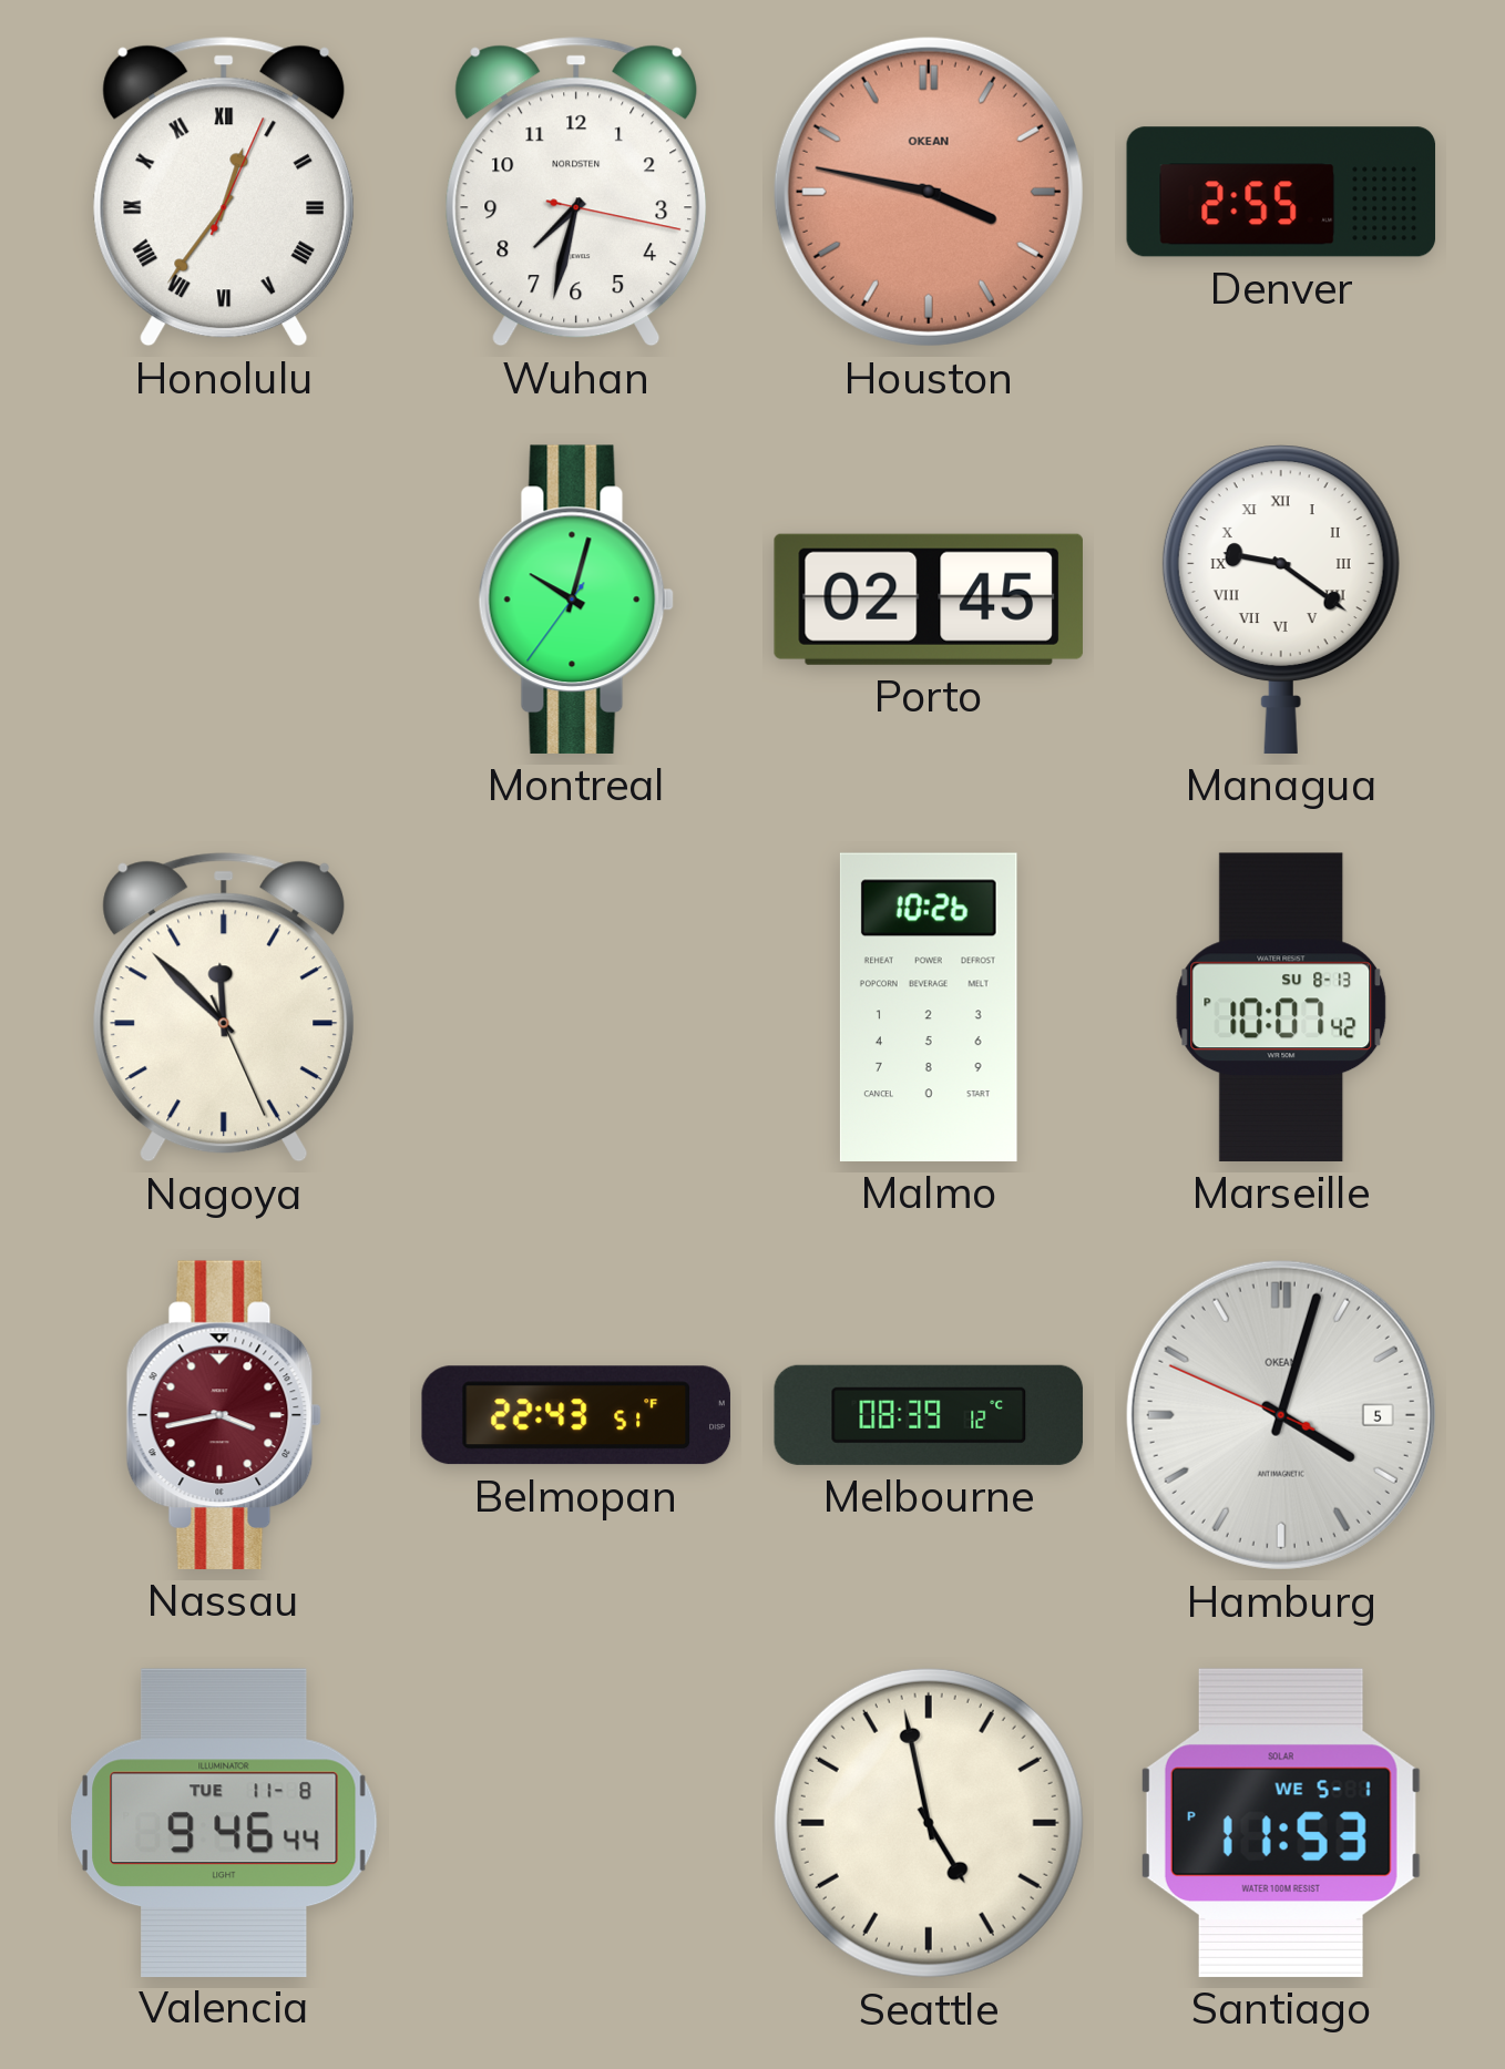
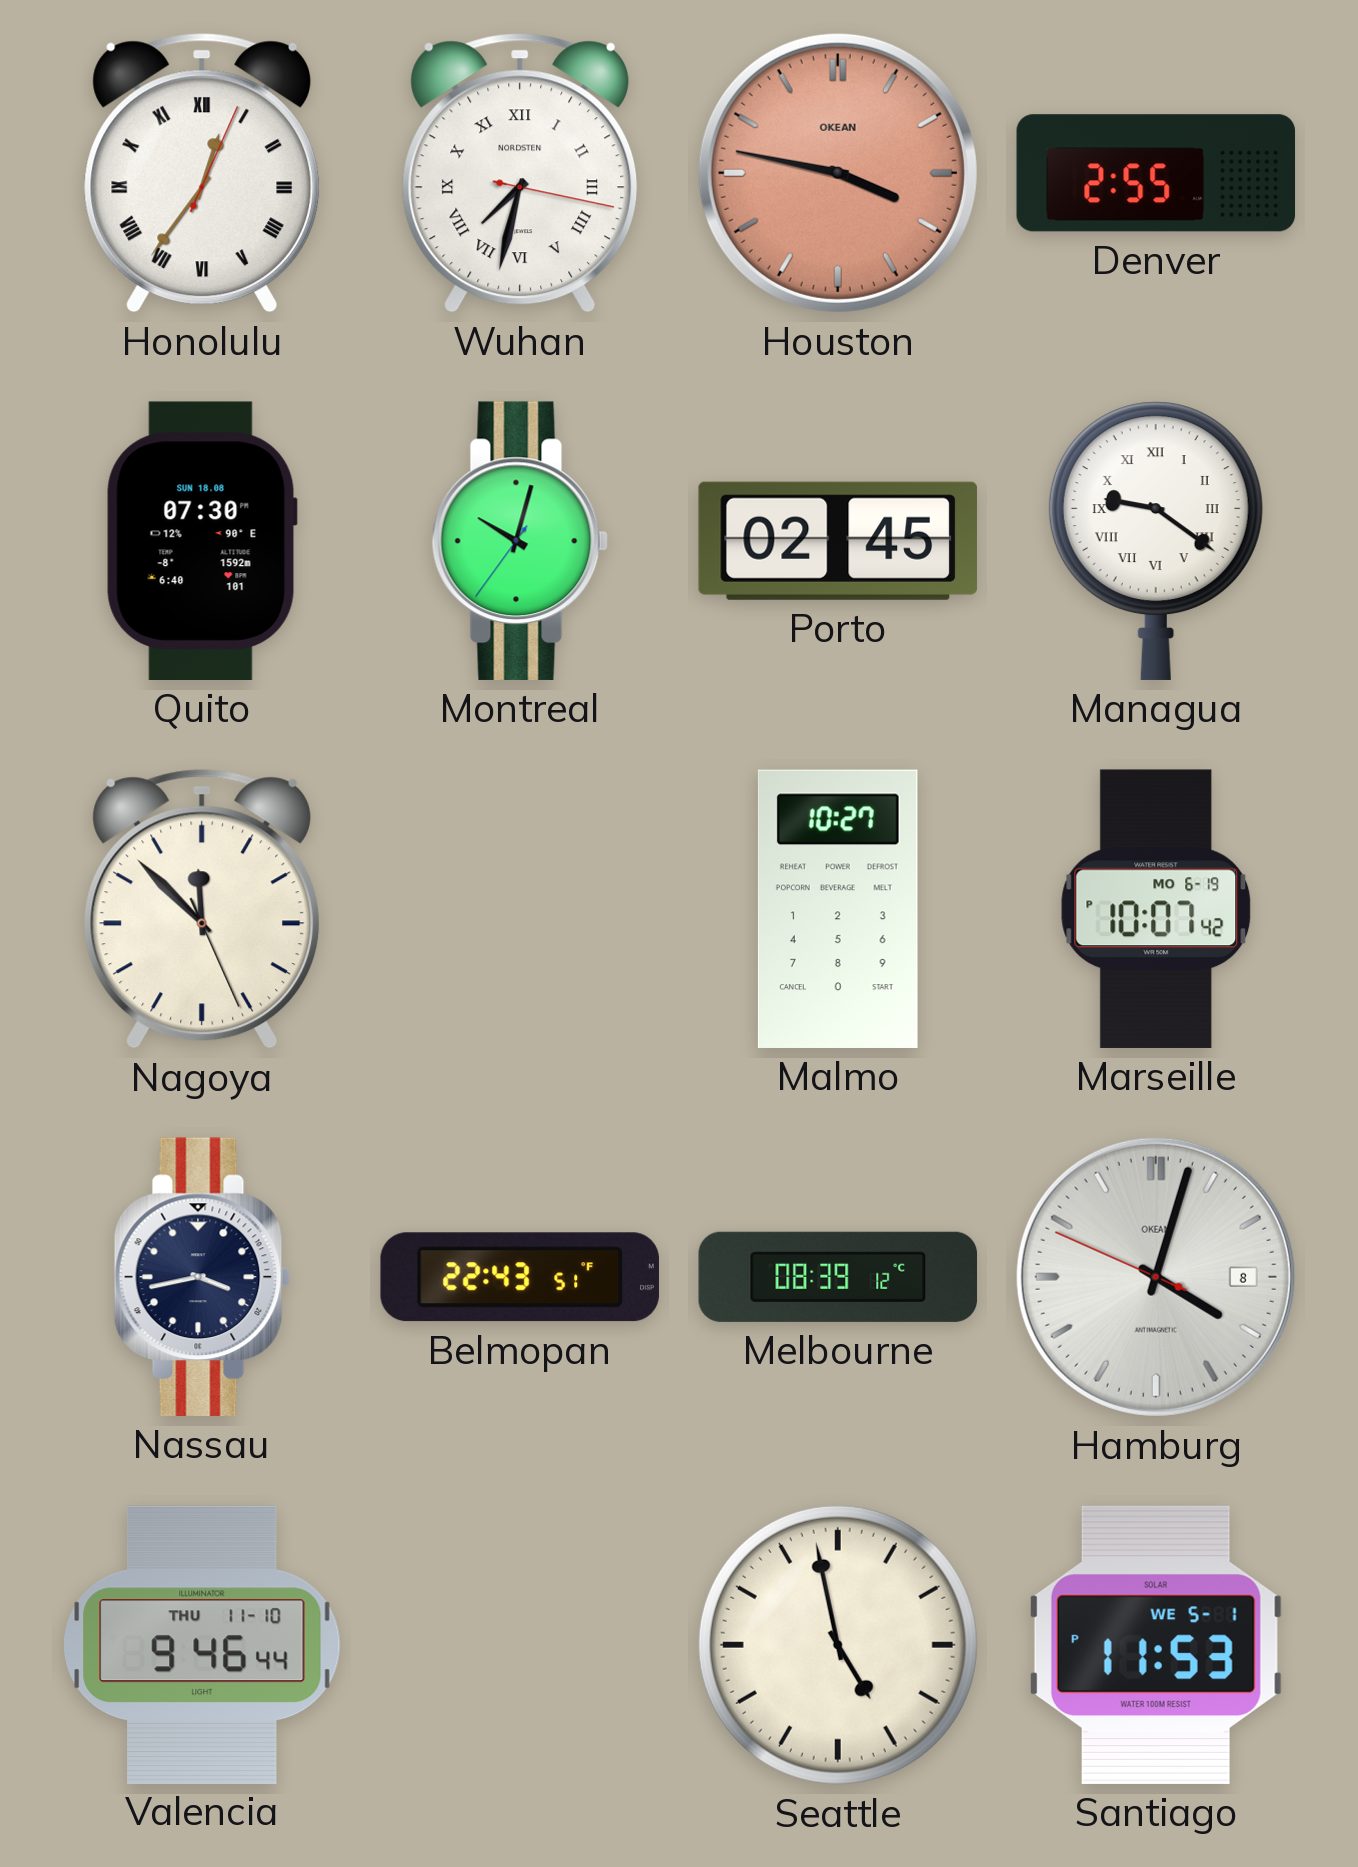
Wuhan numerals: Arabic -> Roman
Quito: none -> 07:30
Malmo: 10:26 -> 10:27
Marseille date: SU 8-13 -> MO 6-19
Nassau dial: burgundy -> navy
Hamburg date: 5 -> 8
Valencia date: TUE 11-8 -> THU 11-10
